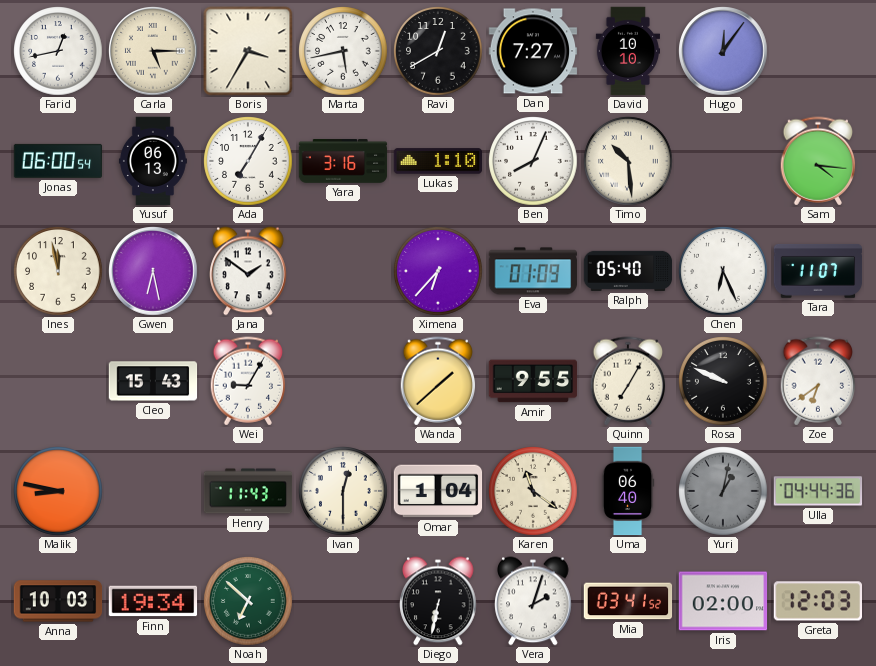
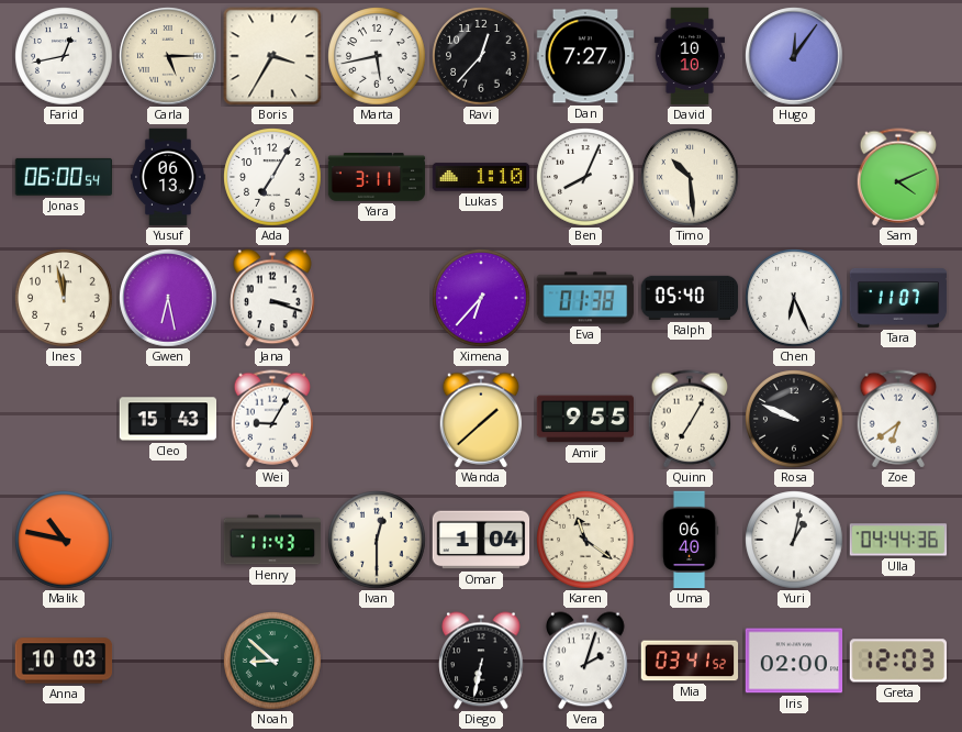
Ravi: 12:40 -> 12:37
Yara: 3:16 -> 3:11
Sam: 4:16 -> 4:11
Jana: 1:51 -> 3:18
Eva: 01:09 -> 01:38
Malik: 8:47 -> 10:47
Yuri dial: grey -> white
Finn: 19:34 -> none
Noah: 6:52 -> 8:52
